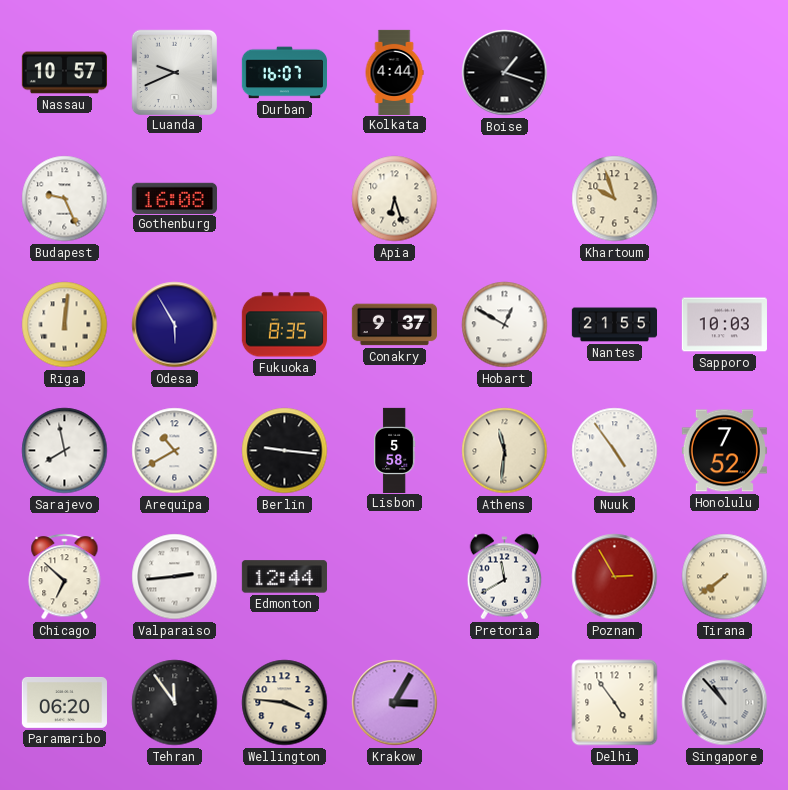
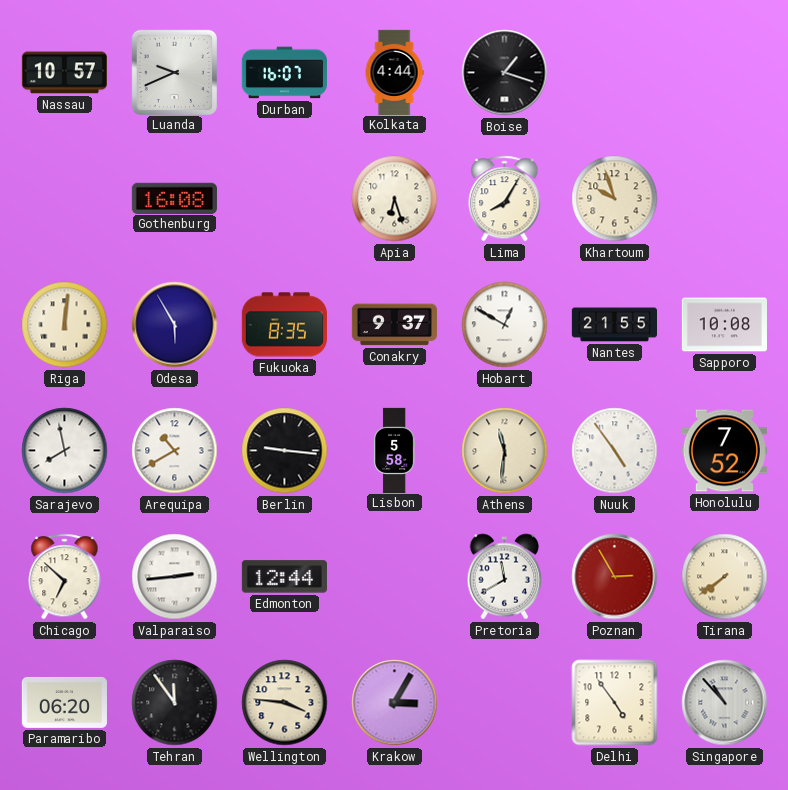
Budapest: 9:26 -> none
Lima: none -> 8:05
Sapporo: 10:03 -> 10:08
